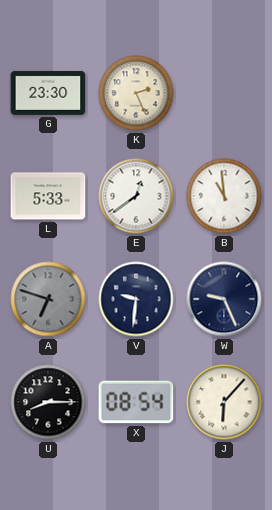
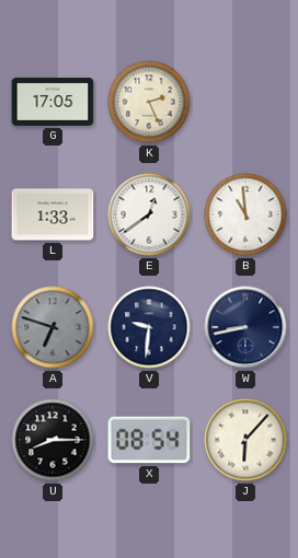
G: 23:30 -> 17:05
L: 5:33 -> 1:33
W: 9:26 -> 8:43
